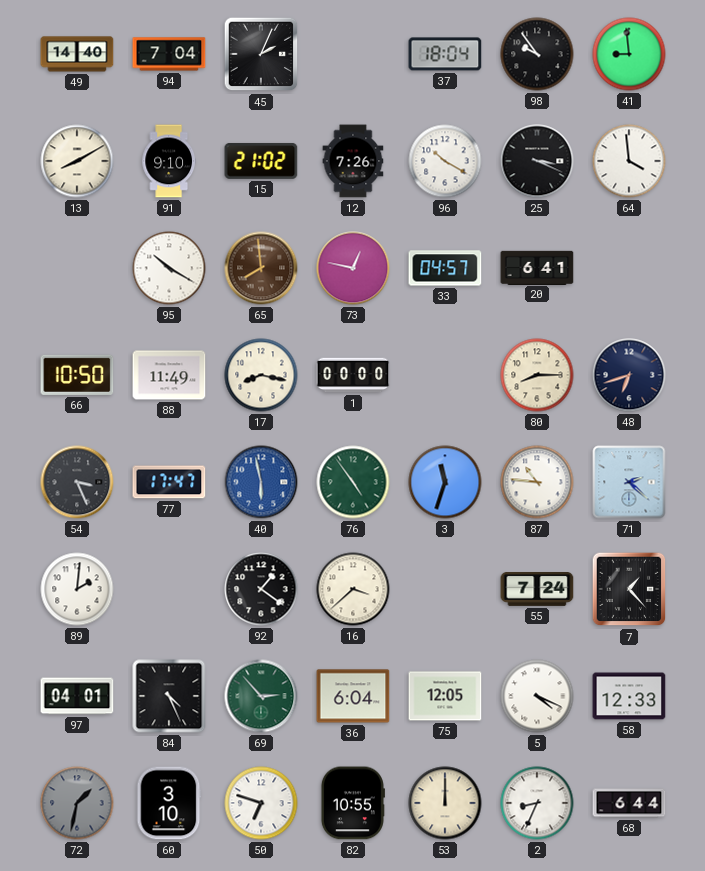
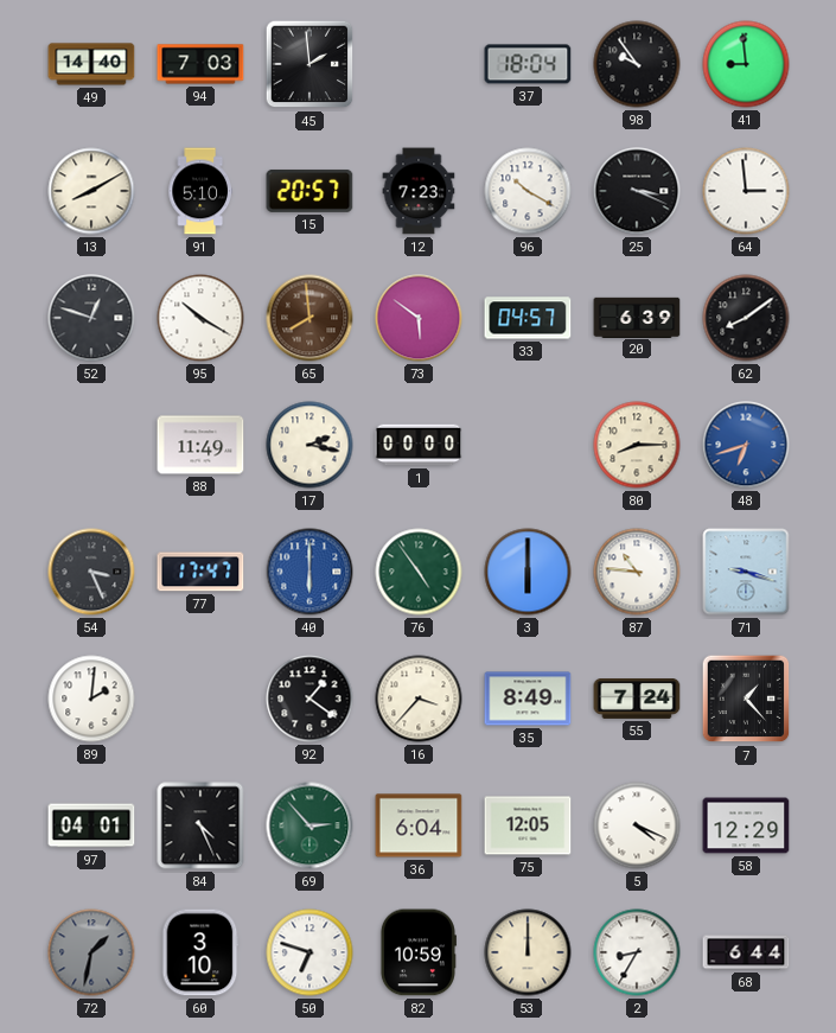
94: 7:04 -> 7:03
45: 2:04 -> 1:59
91: 9:10 -> 5:10
15: 21:02 -> 20:57
12: 7:26 -> 7:23
64: 3:59 -> 2:59
52: none -> 12:48
73: 12:47 -> 5:51
20: 6:41 -> 6:39
62: none -> 8:09
66: 10:50 -> none
17: 8:17 -> 2:17
48 dial: navy -> blue
40: 5:58 -> 6:00
3: 11:33 -> 6:00
71: 2:22 -> 9:18
16: 3:38 -> 3:37
35: none -> 8:49
58: 12:33 -> 12:29
82: 10:55 -> 10:59
2: 8:34 -> 8:35
